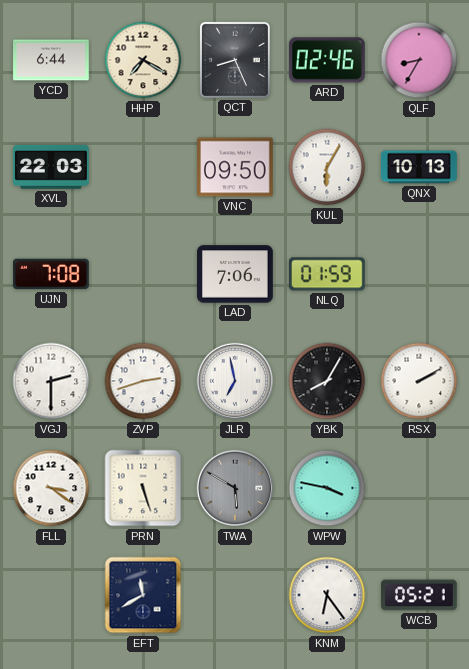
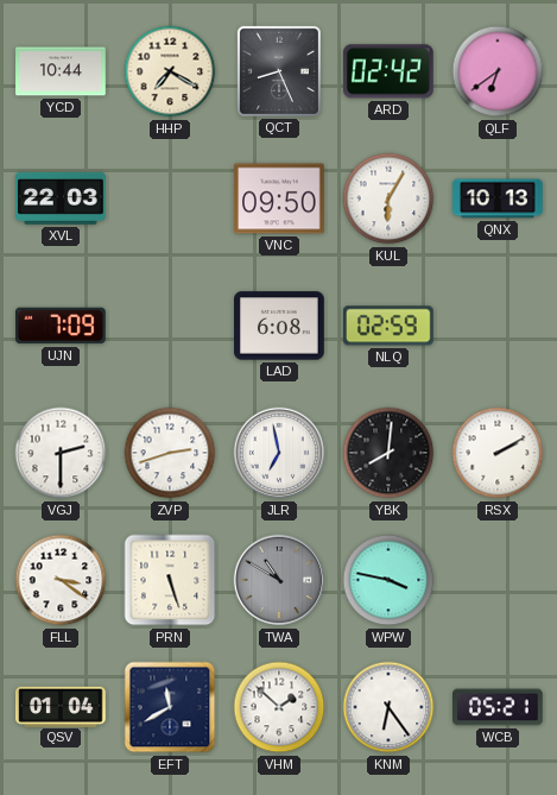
YCD: 6:44 -> 10:44
ARD: 02:46 -> 02:42
QLF: 8:35 -> 6:39
UJN: 7:08 -> 7:09
LAD: 7:06 -> 6:08
NLQ: 01:59 -> 02:59
YBK: 8:05 -> 8:01
TWA: 5:50 -> 10:50
QSV: none -> 01:04
VHM: none -> 1:52
